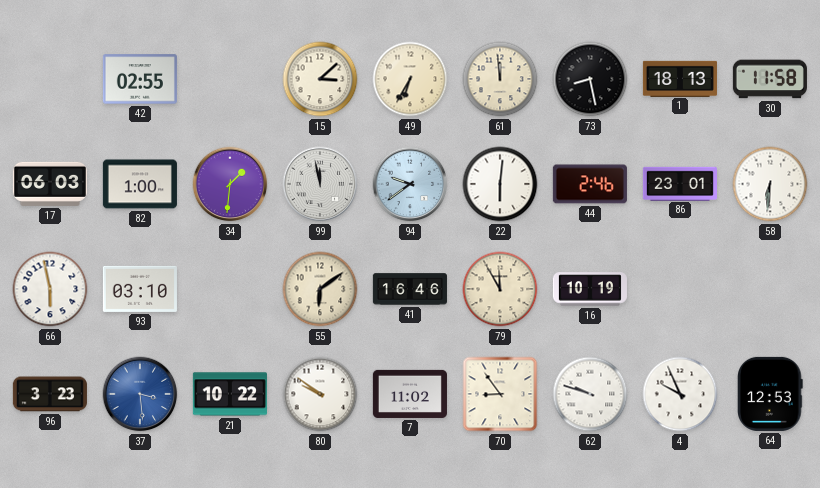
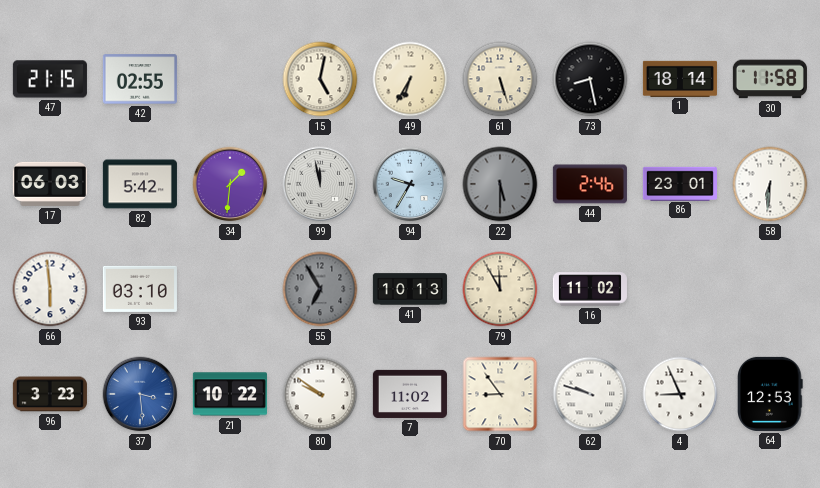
47: none -> 21:15
15: 3:08 -> 5:02
61: 11:59 -> 5:27
1: 18:13 -> 18:14
82: 1:00 -> 5:42
94: 9:39 -> 9:35
22: 6:01 -> 5:30
22 dial: white -> grey
66: 5:58 -> 5:59
55: 6:09 -> 6:55
55 dial: cream -> grey
41: 16:46 -> 10:13
16: 10:19 -> 11:02
4: 9:56 -> 8:56
